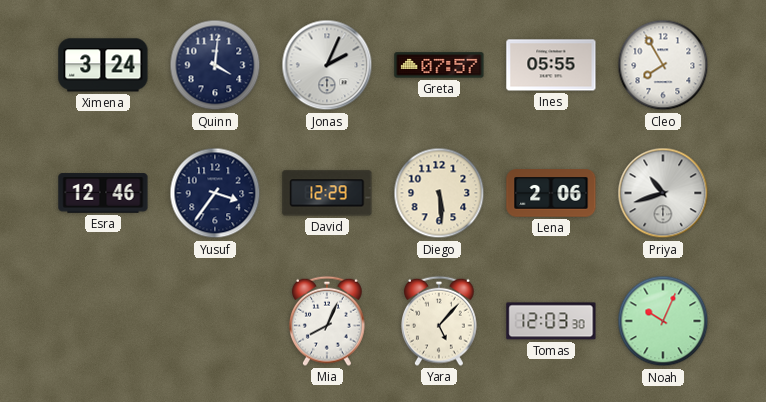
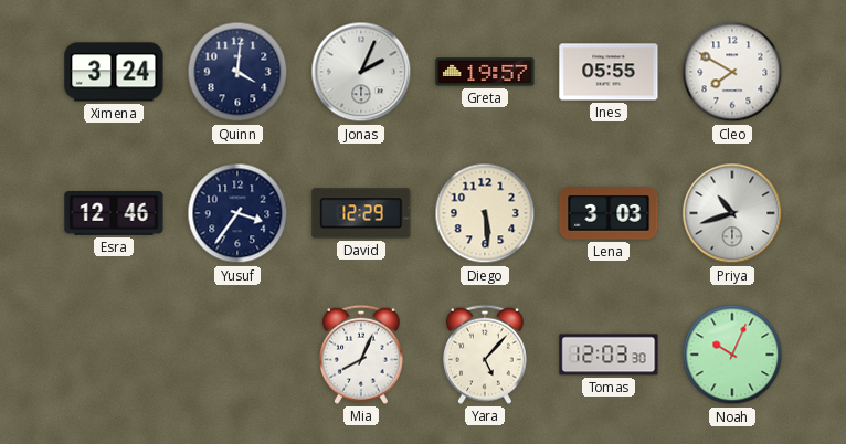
Greta: 07:57 -> 19:57
Cleo: 7:55 -> 7:50
Lena: 2:06 -> 3:03
